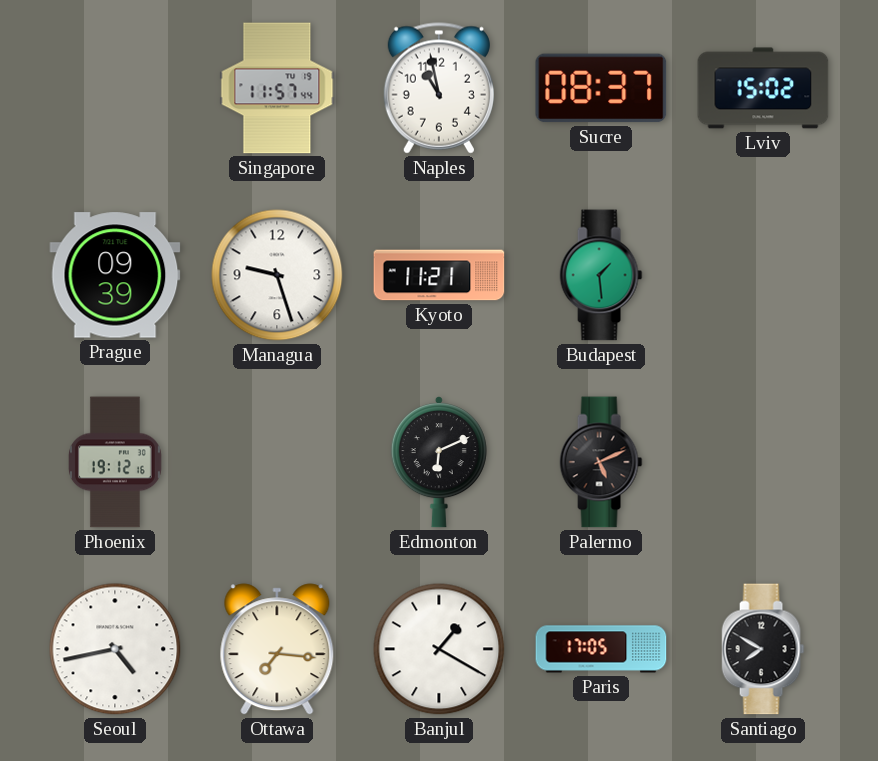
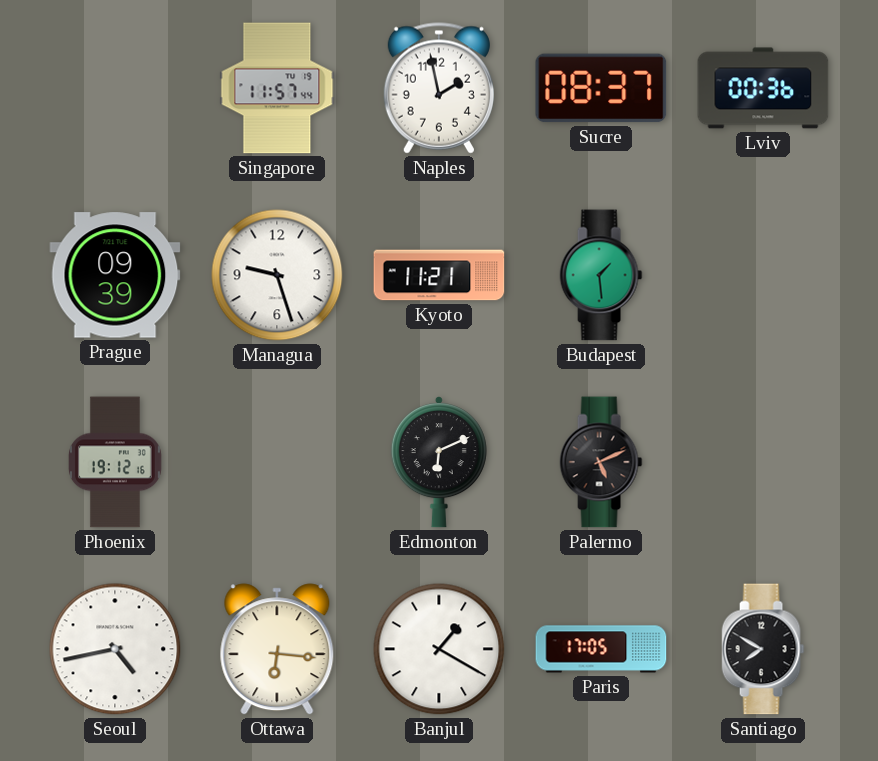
Naples: 10:58 -> 1:58
Lviv: 15:02 -> 00:36
Ottawa: 7:16 -> 6:16
